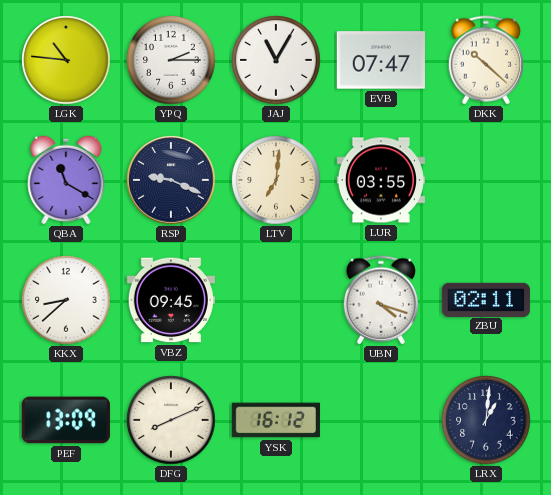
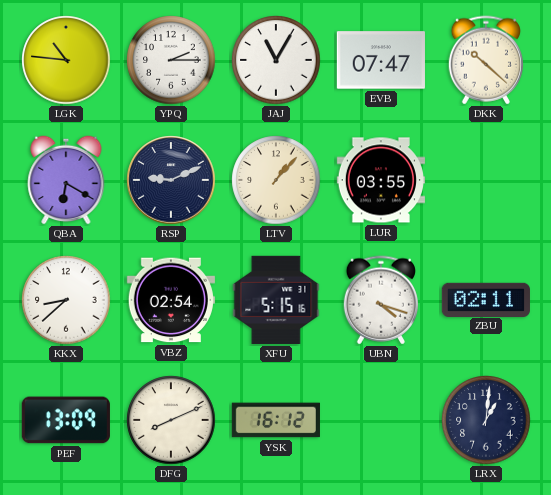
QBA: 11:20 -> 6:20
RSP: 9:19 -> 9:11
LTV: 7:01 -> 1:07
VBZ: 09:45 -> 02:54
XFU: none -> 5:15
